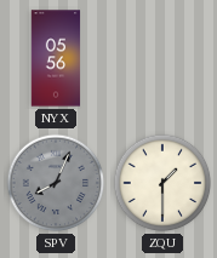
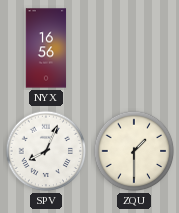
NYX: 05:56 -> 16:56
SPV dial: grey -> white
